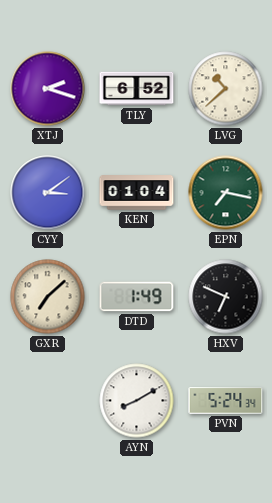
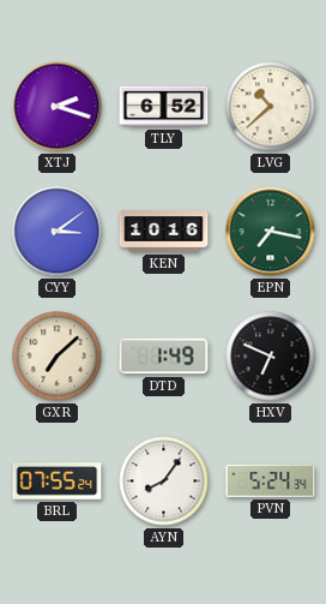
KEN: 01:04 -> 10:16
BRL: none -> 07:55
AYN: 8:10 -> 8:06
